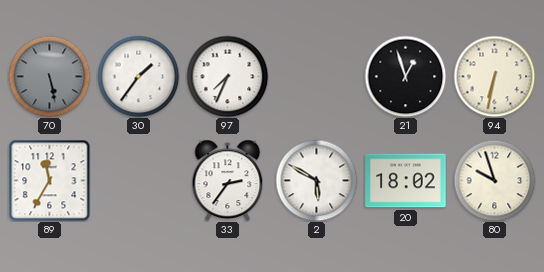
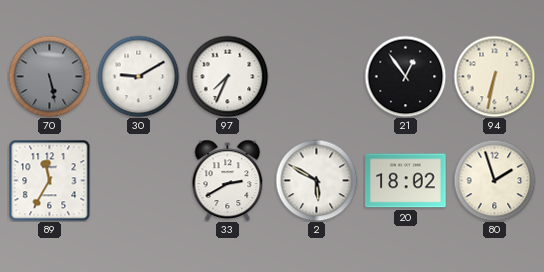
30: 1:36 -> 9:10
21: 12:57 -> 12:54
33: 2:36 -> 2:40
80: 9:57 -> 1:57
